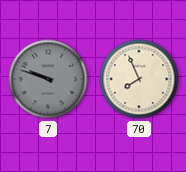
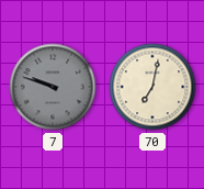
70: 7:56 -> 7:02
